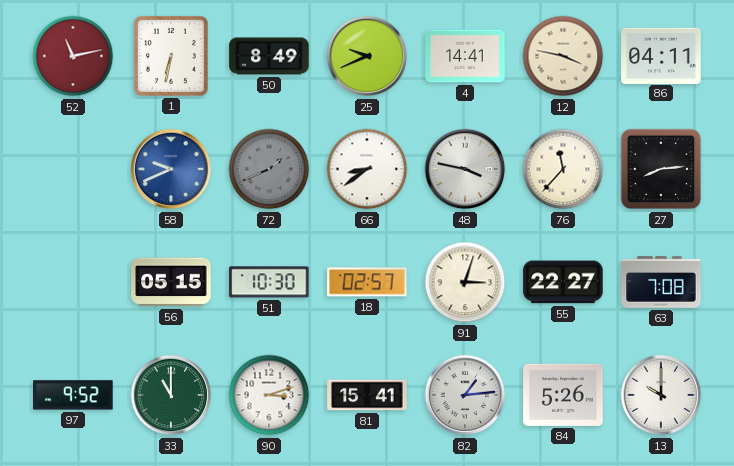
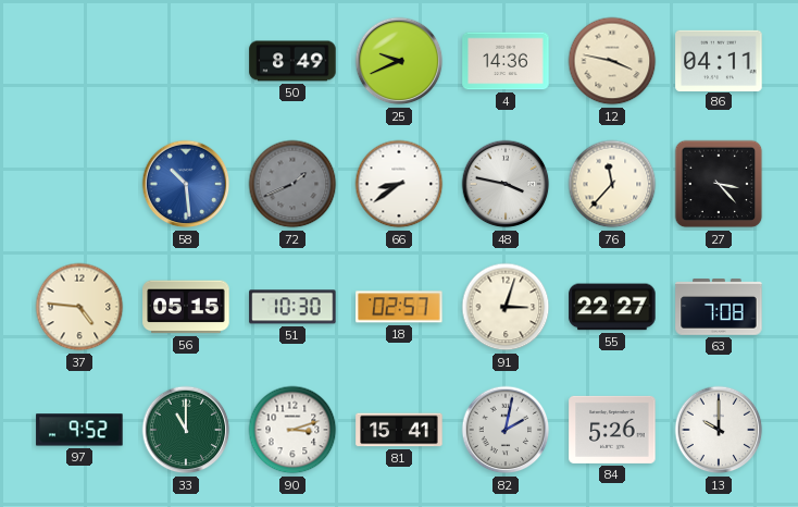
52: 11:13 -> none
1: 6:32 -> none
4: 14:41 -> 14:36
58: 9:41 -> 10:29
27: 8:14 -> 3:23
37: none -> 4:46
82: 1:14 -> 2:02
